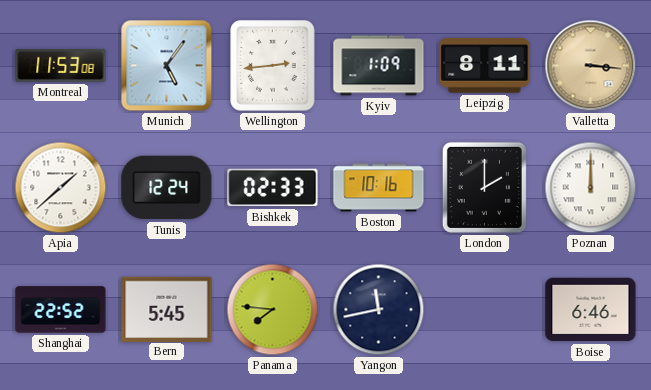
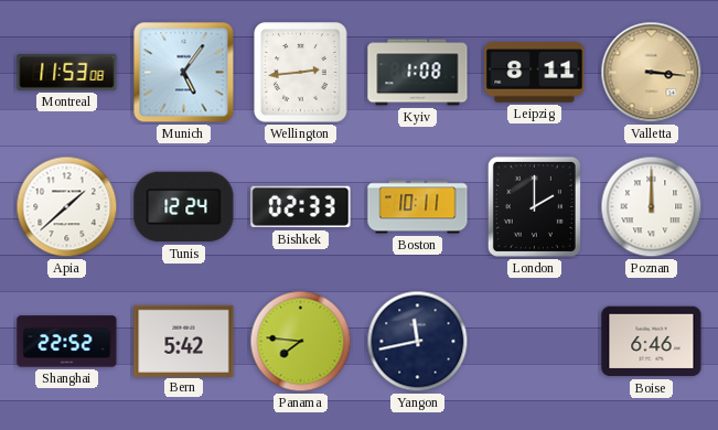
Kyiv: 1:09 -> 1:08
Boston: 10:16 -> 10:11
Bern: 5:45 -> 5:42
